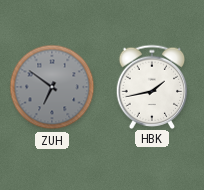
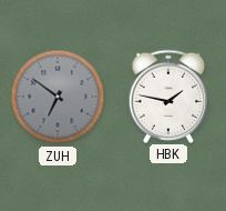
HBK: 1:43 -> 1:47
